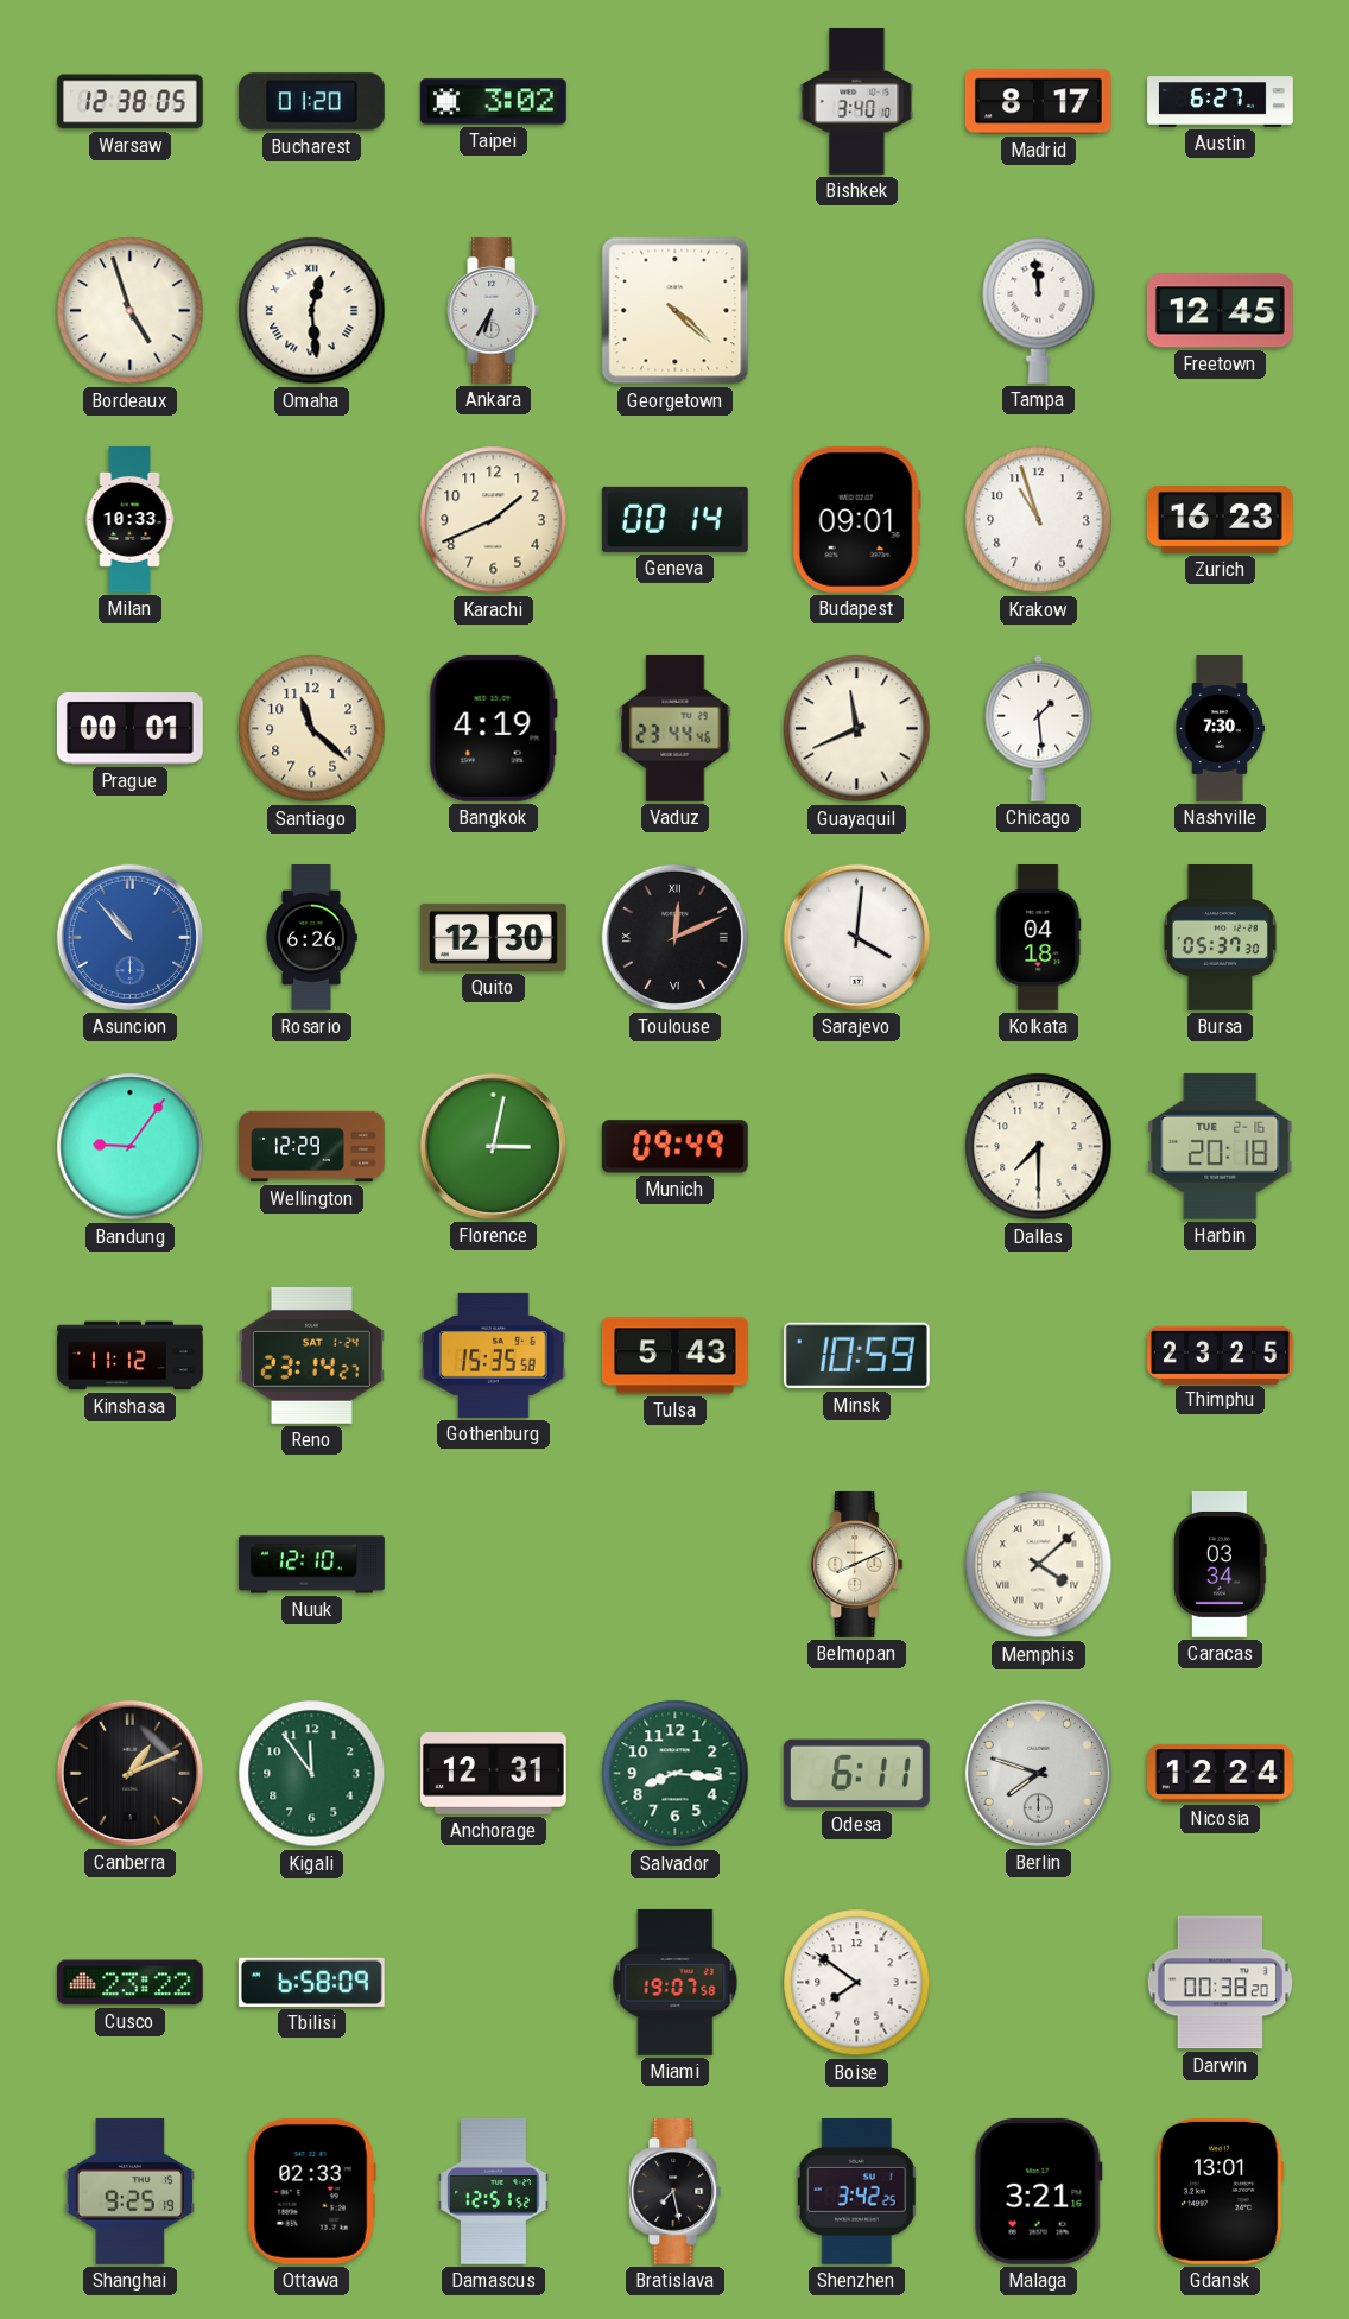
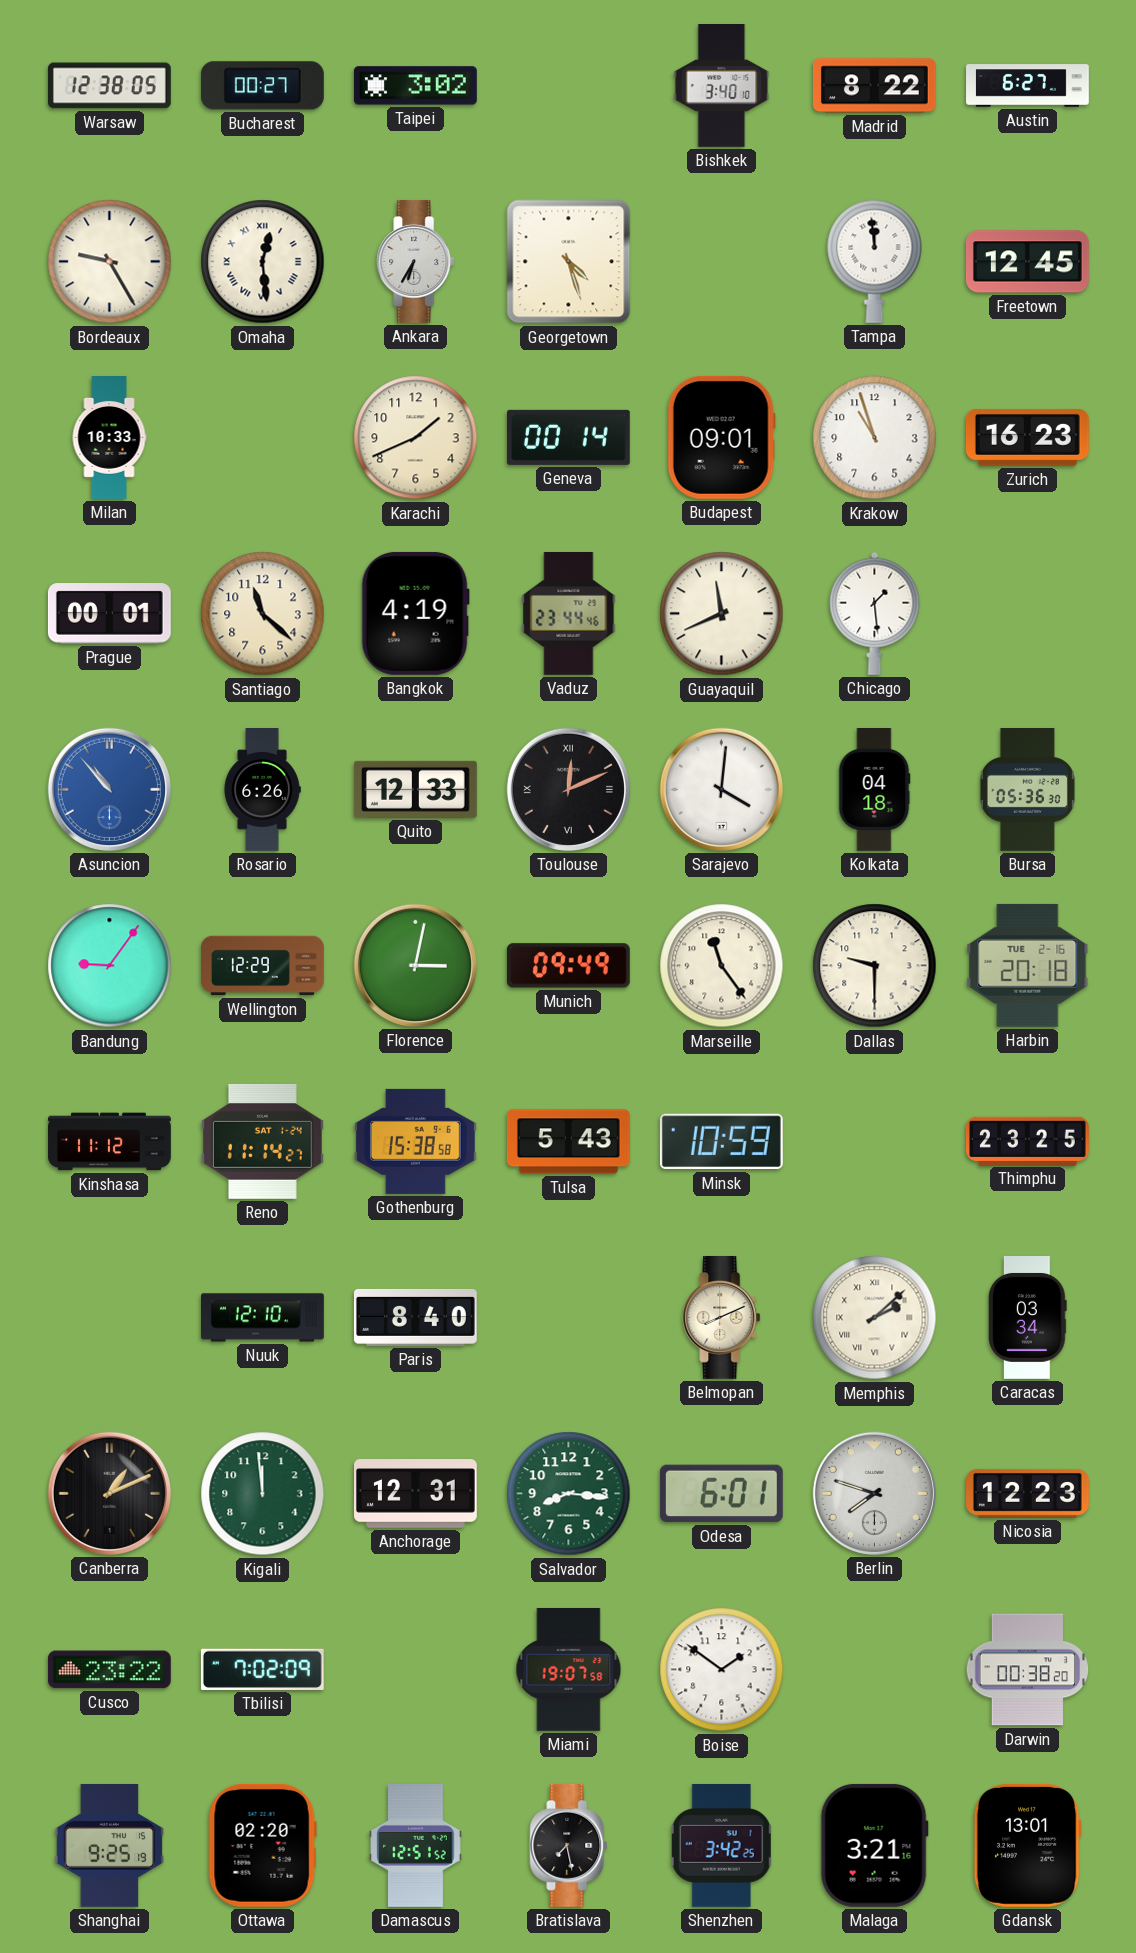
Bucharest: 01:20 -> 00:27
Madrid: 8:17 -> 8:22
Bordeaux: 4:57 -> 9:25
Georgetown: 4:22 -> 4:27
Nashville: 7:30 -> none
Quito: 12:30 -> 12:33
Bursa: 05:37 -> 05:36
Marseille: none -> 11:24
Dallas: 7:30 -> 9:30
Reno: 23:14 -> 11:14
Gothenburg: 15:35 -> 15:38
Paris: none -> 8:40
Memphis: 4:08 -> 2:08
Kigali: 11:54 -> 11:59
Odesa: 6:11 -> 6:01
Nicosia: 12:24 -> 12:23
Tbilisi: 6:58 -> 7:02
Boise: 7:51 -> 1:51
Ottawa: 02:33 -> 02:20
